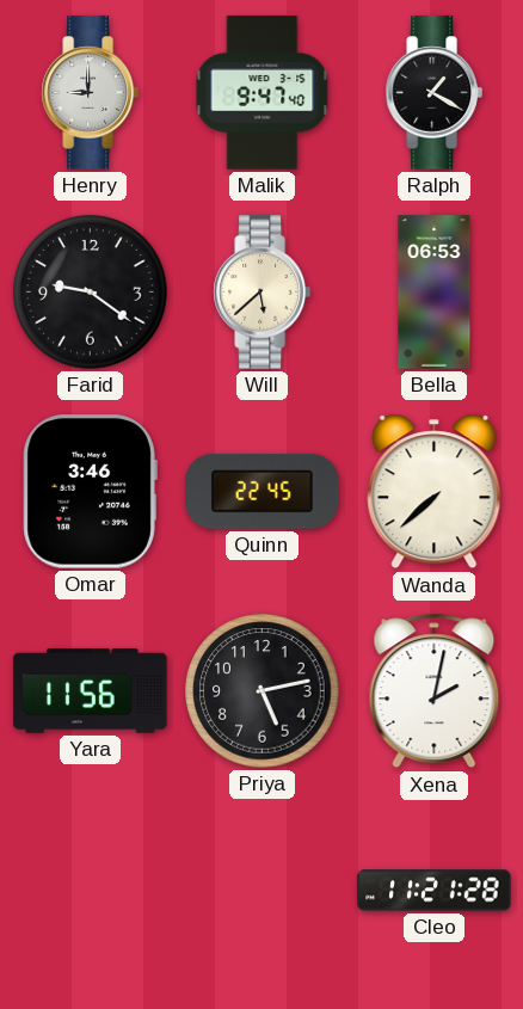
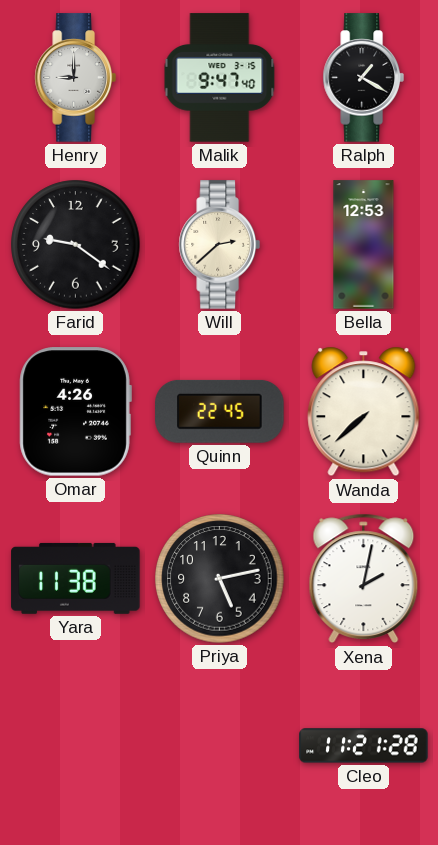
Will: 5:38 -> 2:38
Bella: 06:53 -> 12:53
Omar: 3:46 -> 4:26
Yara: 11:56 -> 11:38
